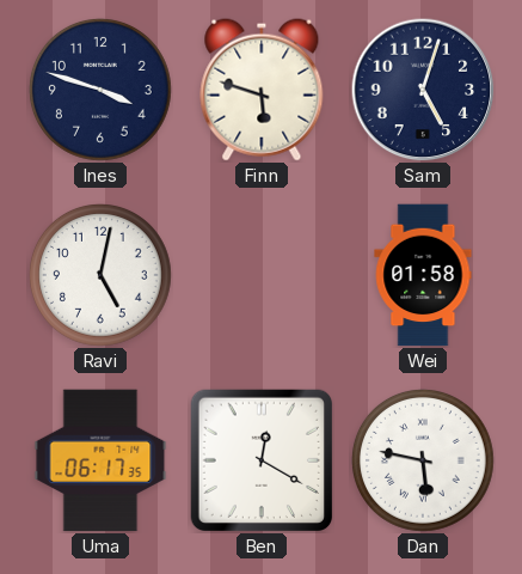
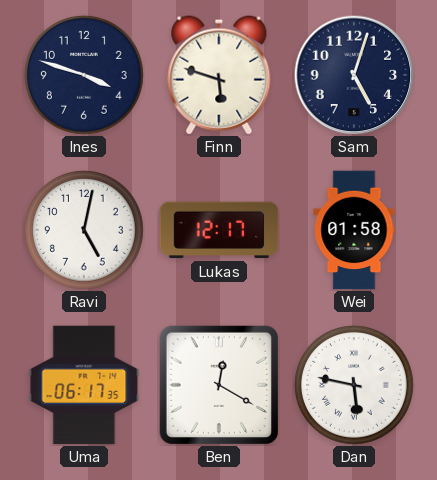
Lukas: none -> 12:17
